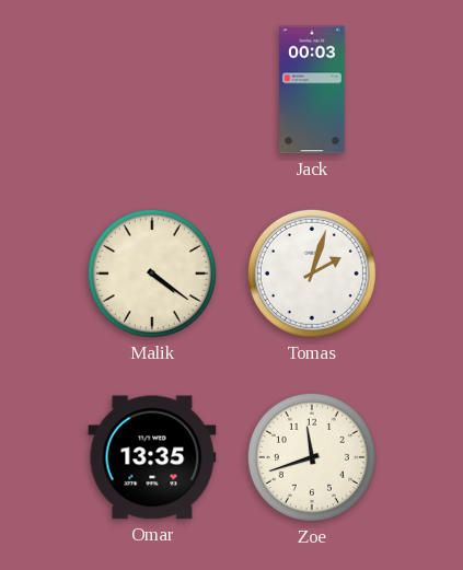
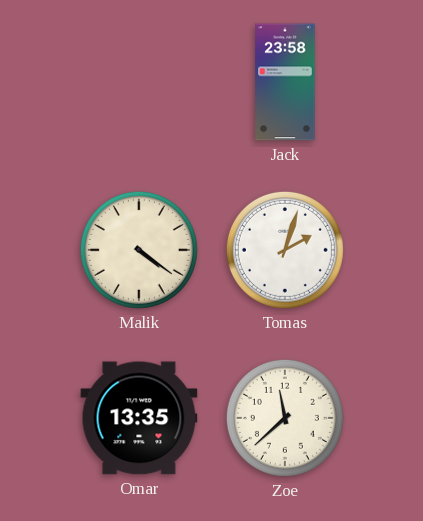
Jack: 00:03 -> 23:58
Zoe: 11:42 -> 11:38
